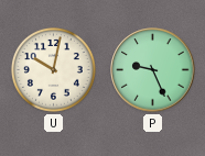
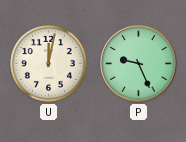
U: 10:02 -> 12:02
